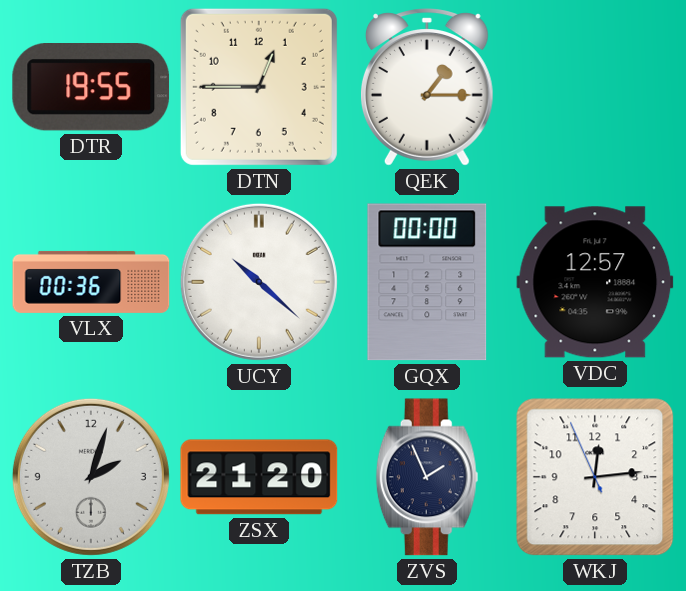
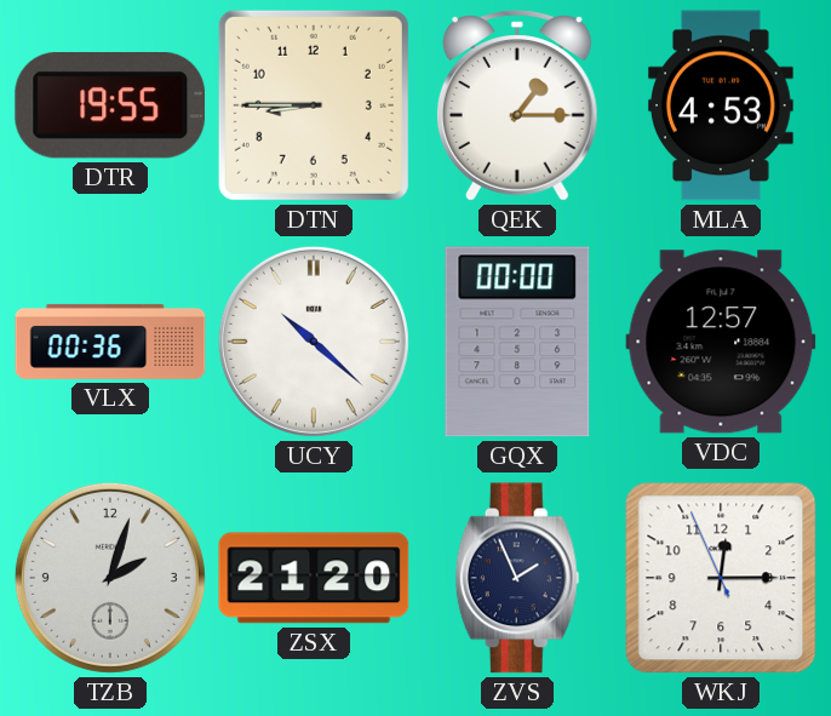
DTN: 12:45 -> 8:45
MLA: none -> 4:53
WKJ: 12:13 -> 12:14
